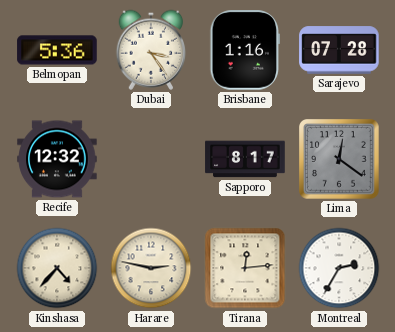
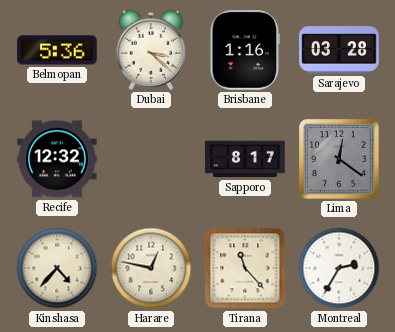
Dubai: 3:24 -> 3:22
Sarajevo: 07:28 -> 03:28
Harare: 2:47 -> 12:47
Tirana: 12:14 -> 11:23
